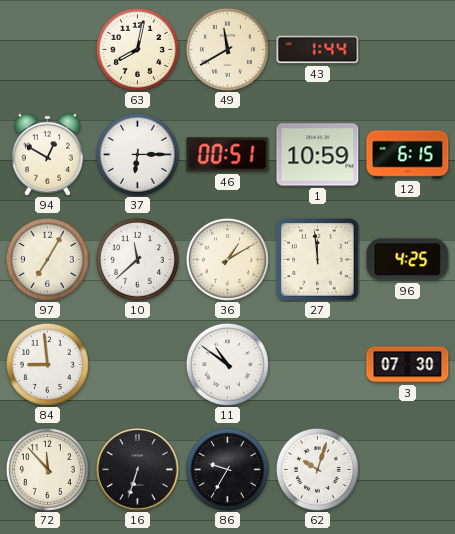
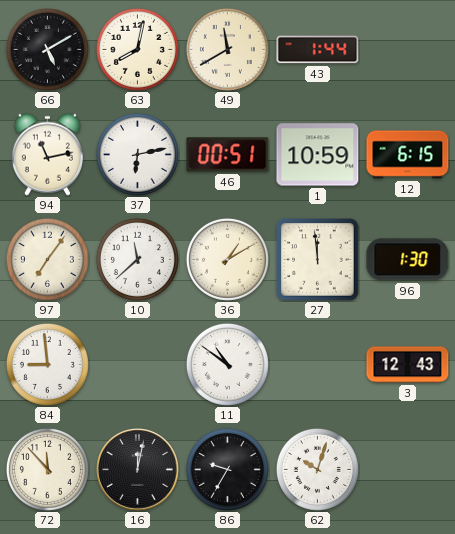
66: none -> 5:10
94: 12:50 -> 11:13
37: 6:15 -> 6:13
97: 7:05 -> 7:06
96: 4:25 -> 1:30
3: 07:30 -> 12:43
16: 6:33 -> 12:02
